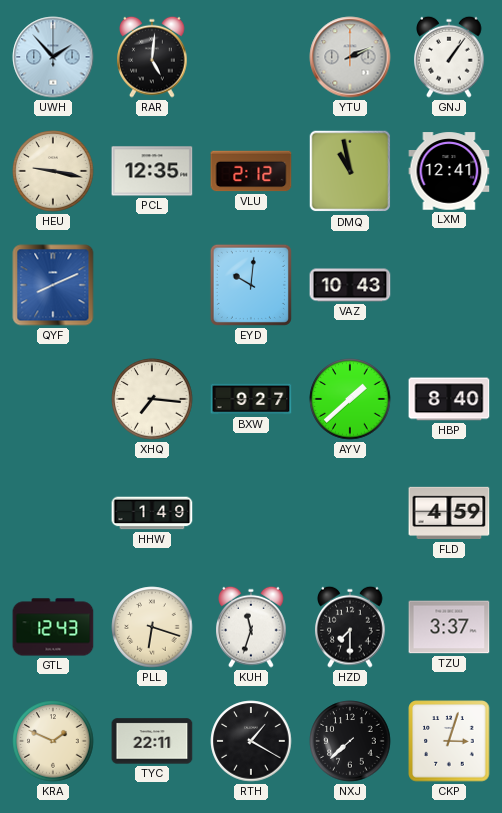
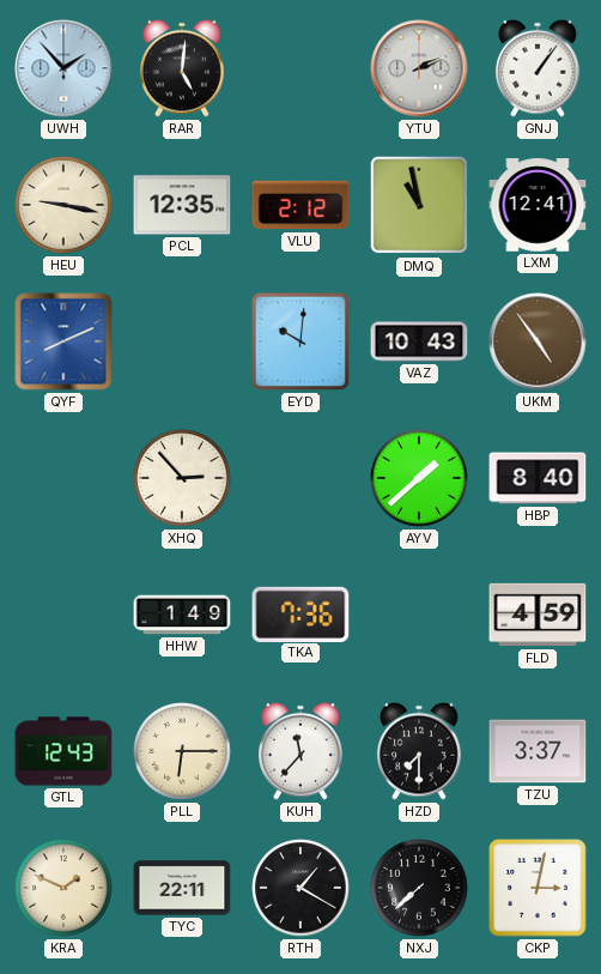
UKM: none -> 4:54
XHQ: 7:16 -> 2:53
BXW: 9:27 -> none
TKA: none -> 7:36
PLL: 6:18 -> 6:15
KUH: 11:33 -> 11:37
CKP: 3:03 -> 3:02
